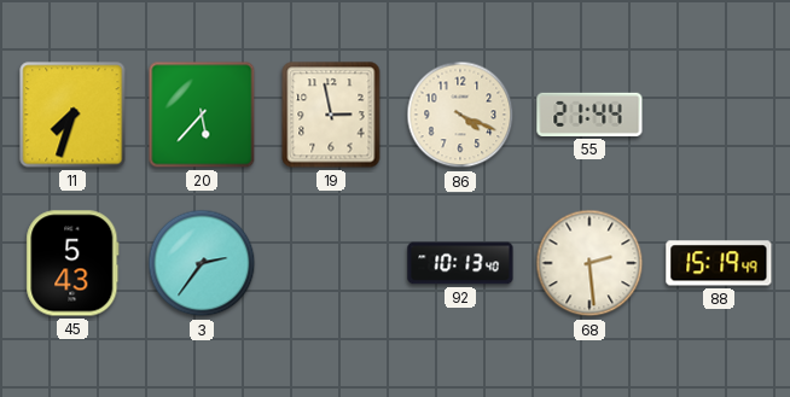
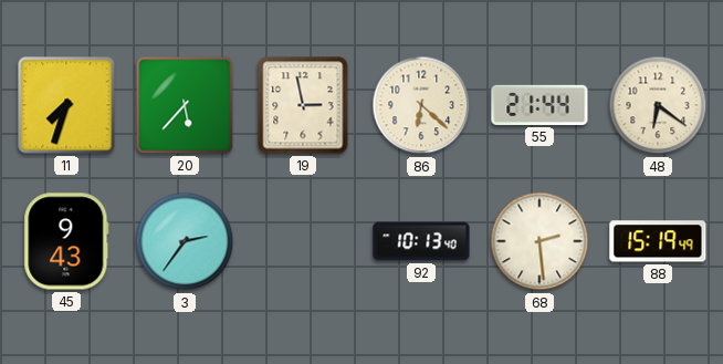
86: 4:19 -> 6:22
48: none -> 6:21
45: 5:43 -> 9:43
